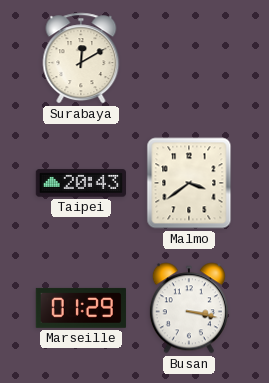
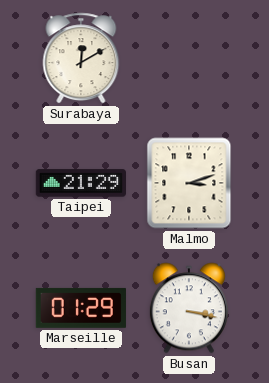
Taipei: 20:43 -> 21:29
Malmo: 3:39 -> 3:12
